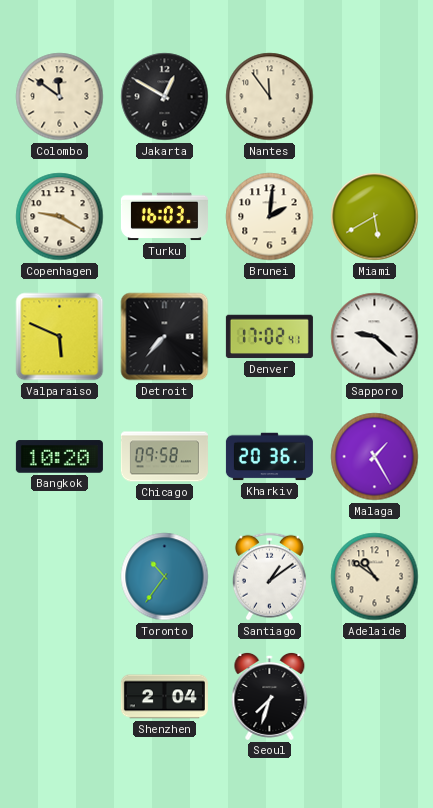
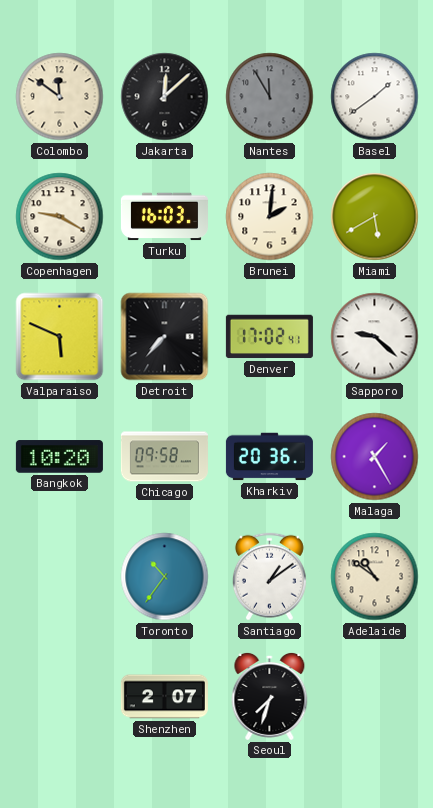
Jakarta: 12:50 -> 12:08
Nantes: 11:54 -> 11:55
Nantes dial: cream -> grey
Basel: none -> 1:39
Shenzhen: 2:04 -> 2:07
